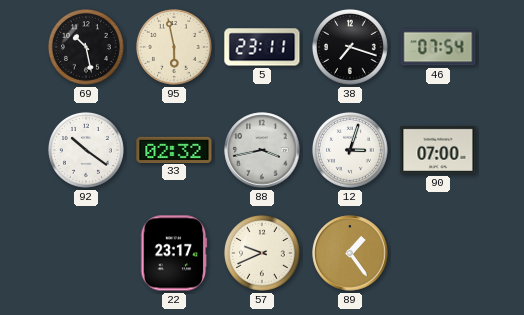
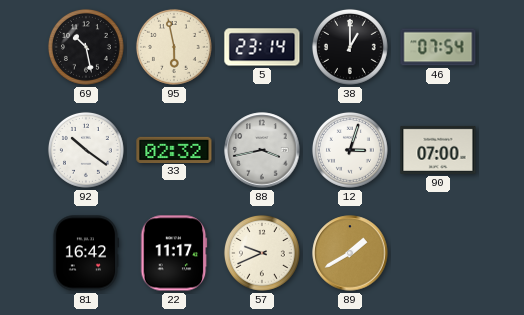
5: 23:11 -> 23:14
38: 7:18 -> 1:00
81: none -> 16:42
22: 23:17 -> 11:17
89: 1:24 -> 1:40
